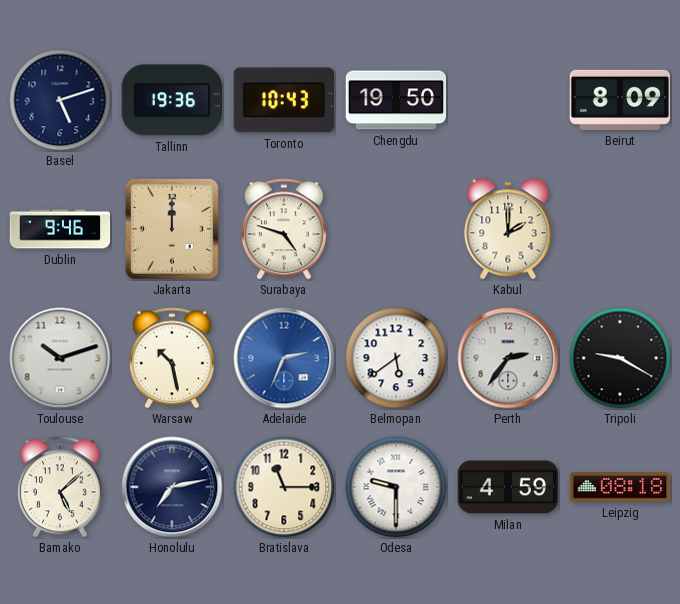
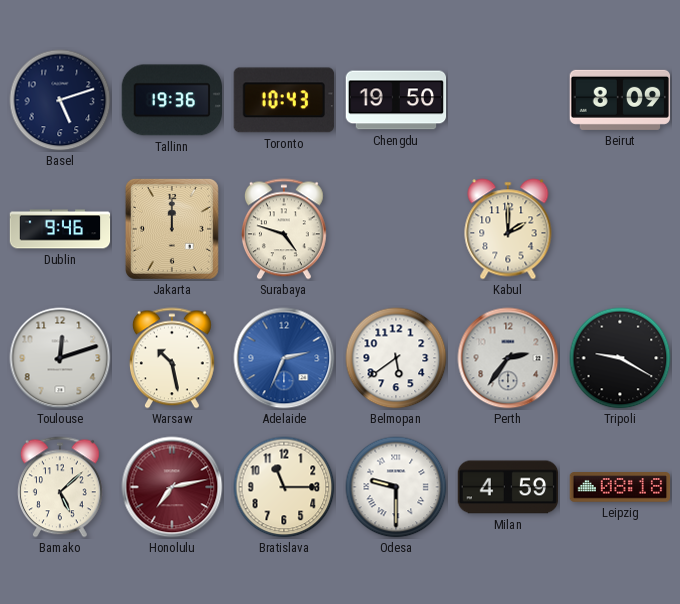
Toulouse: 10:12 -> 12:12
Honolulu dial: navy -> burgundy
